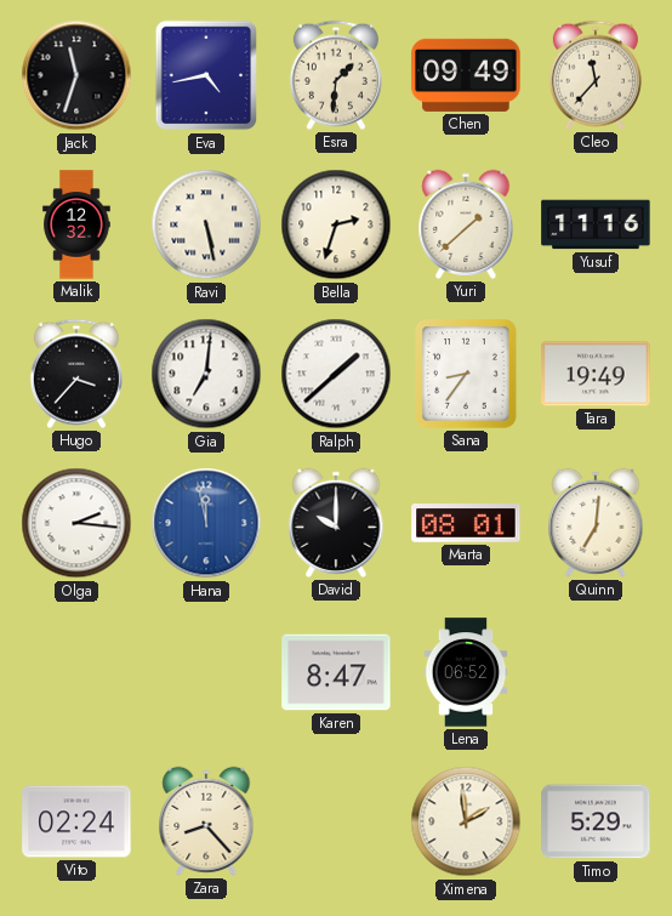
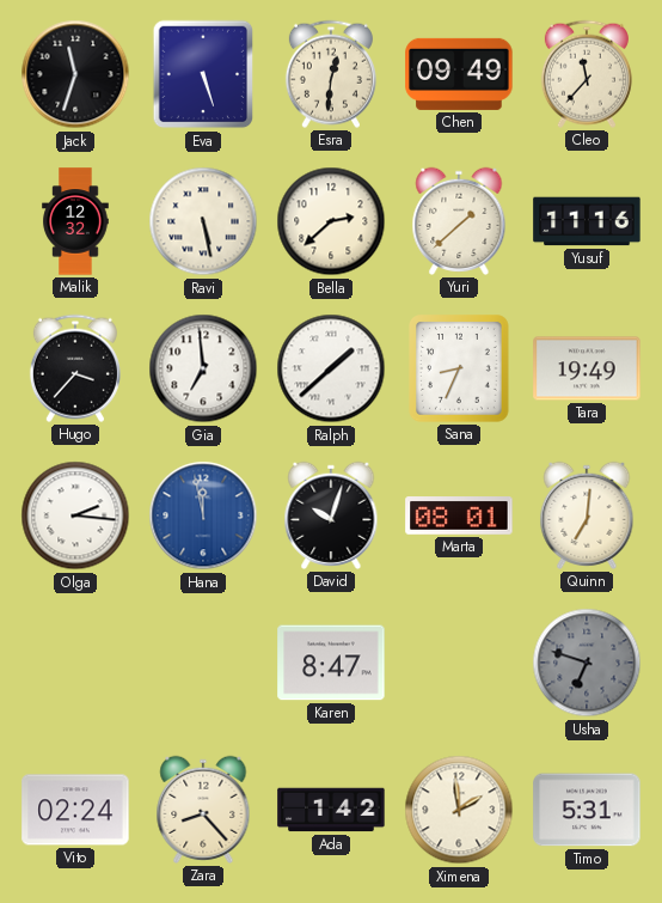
Eva: 4:43 -> 5:27
Esra: 1:31 -> 12:31
Bella: 2:33 -> 2:38
Gia: 7:01 -> 6:59
Sana: 8:36 -> 8:34
David: 10:00 -> 10:03
Lena: 06:52 -> none
Usha: none -> 6:48
Ada: none -> 1:42
Timo: 5:29 -> 5:31
